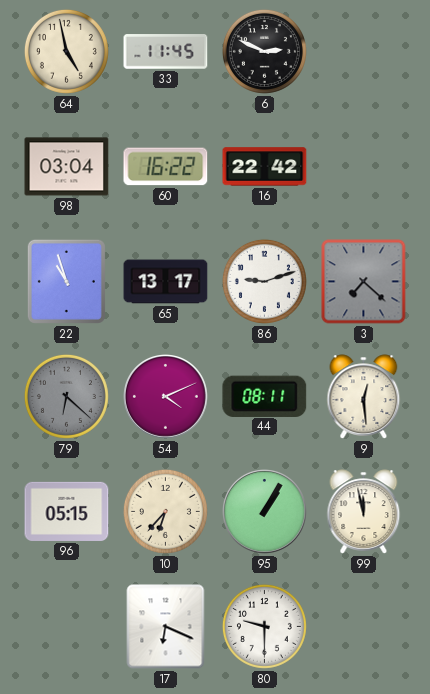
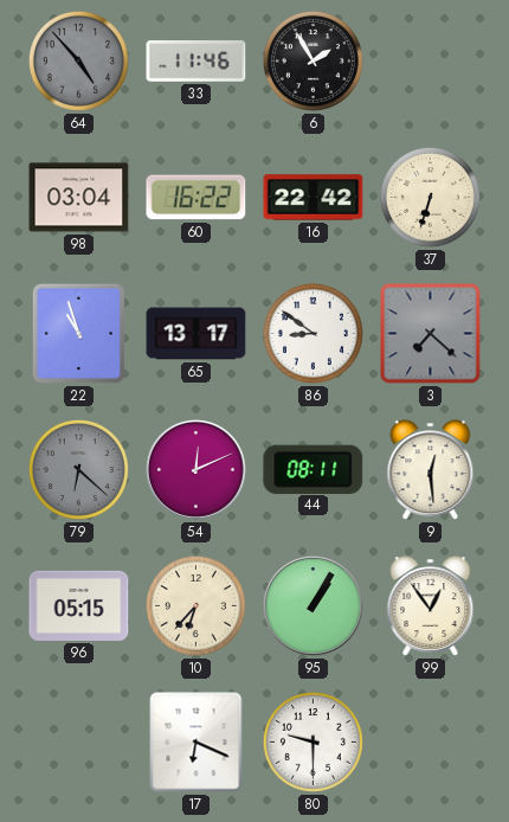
64: 4:58 -> 4:53
64 dial: cream -> grey
33: 11:45 -> 11:46
6: 2:49 -> 1:55
37: none -> 6:33
86: 9:12 -> 8:51
54: 4:11 -> 12:11
99: 11:58 -> 12:54
